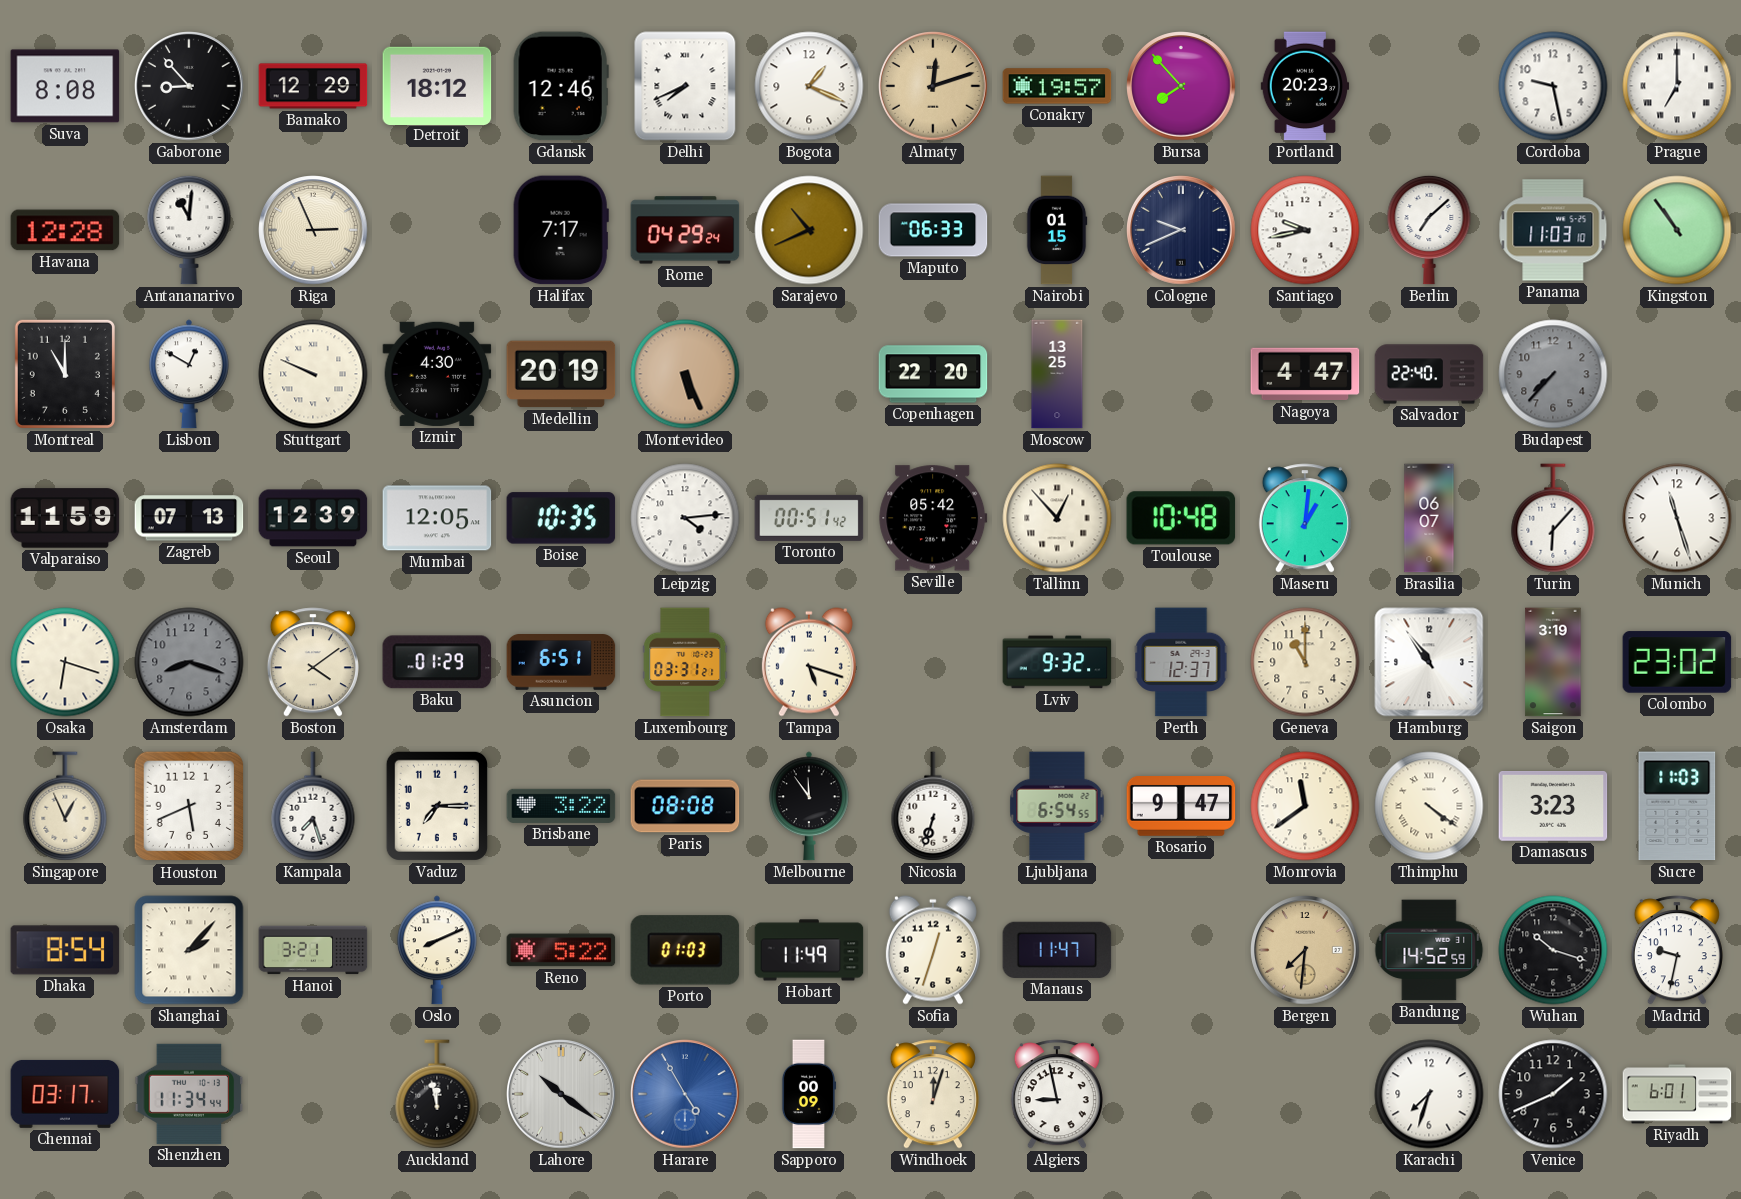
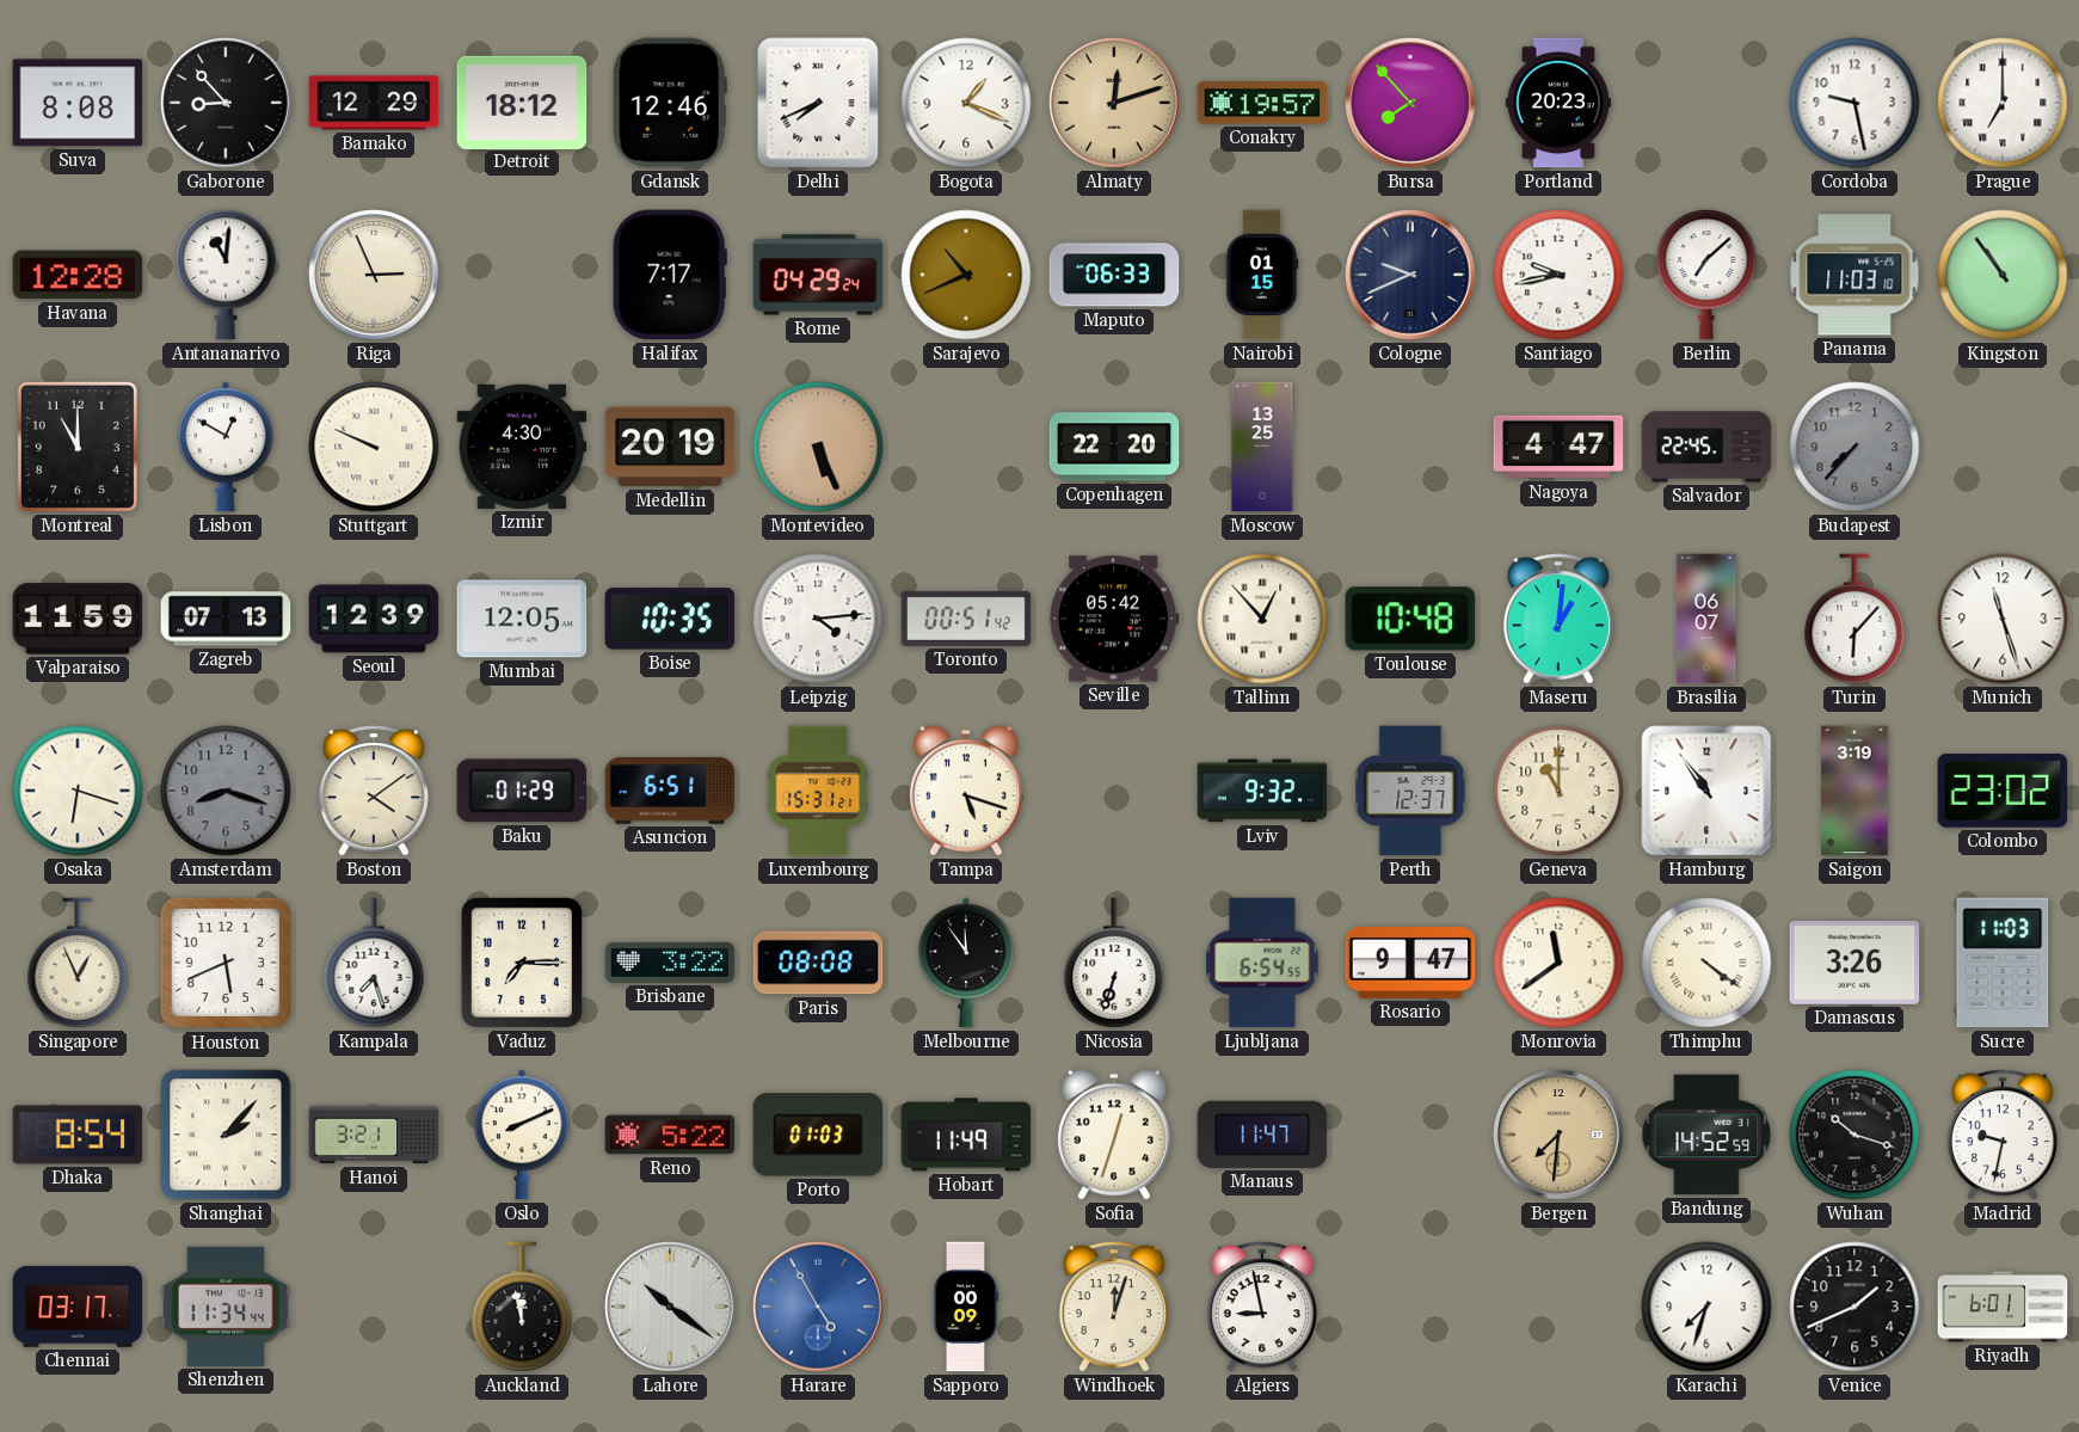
Salvador: 22:40 -> 22:45
Luxembourg: 03:31 -> 15:31
Damascus: 3:23 -> 3:26
